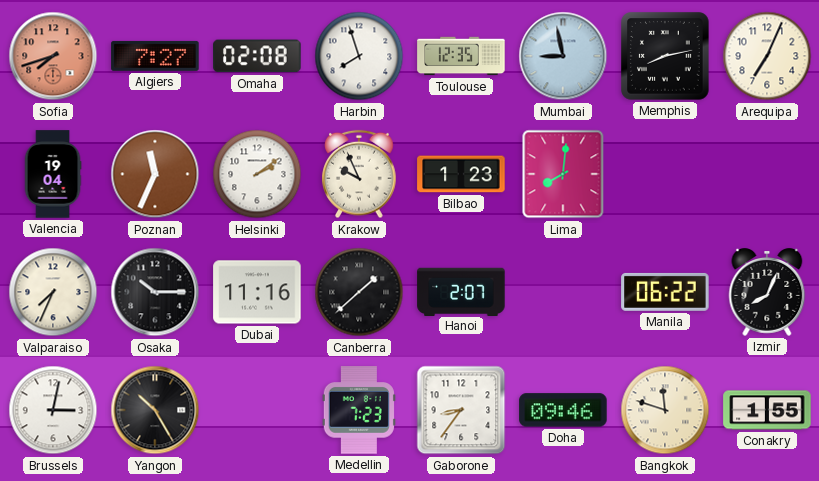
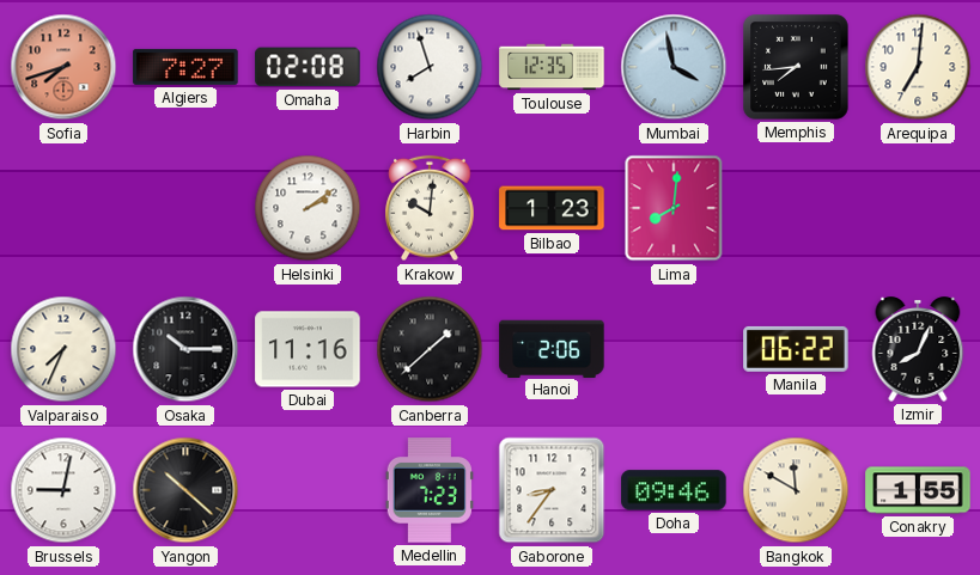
Mumbai: 8:58 -> 3:58
Memphis: 8:13 -> 7:44
Arequipa: 7:04 -> 7:01
Valencia: 19:04 -> none
Poznan: 11:34 -> none
Krakow: 9:56 -> 10:01
Hanoi: 2:07 -> 2:06
Brussels: 3:02 -> 9:02
Yangon: 10:25 -> 10:22
Bangkok: 11:48 -> 11:50
